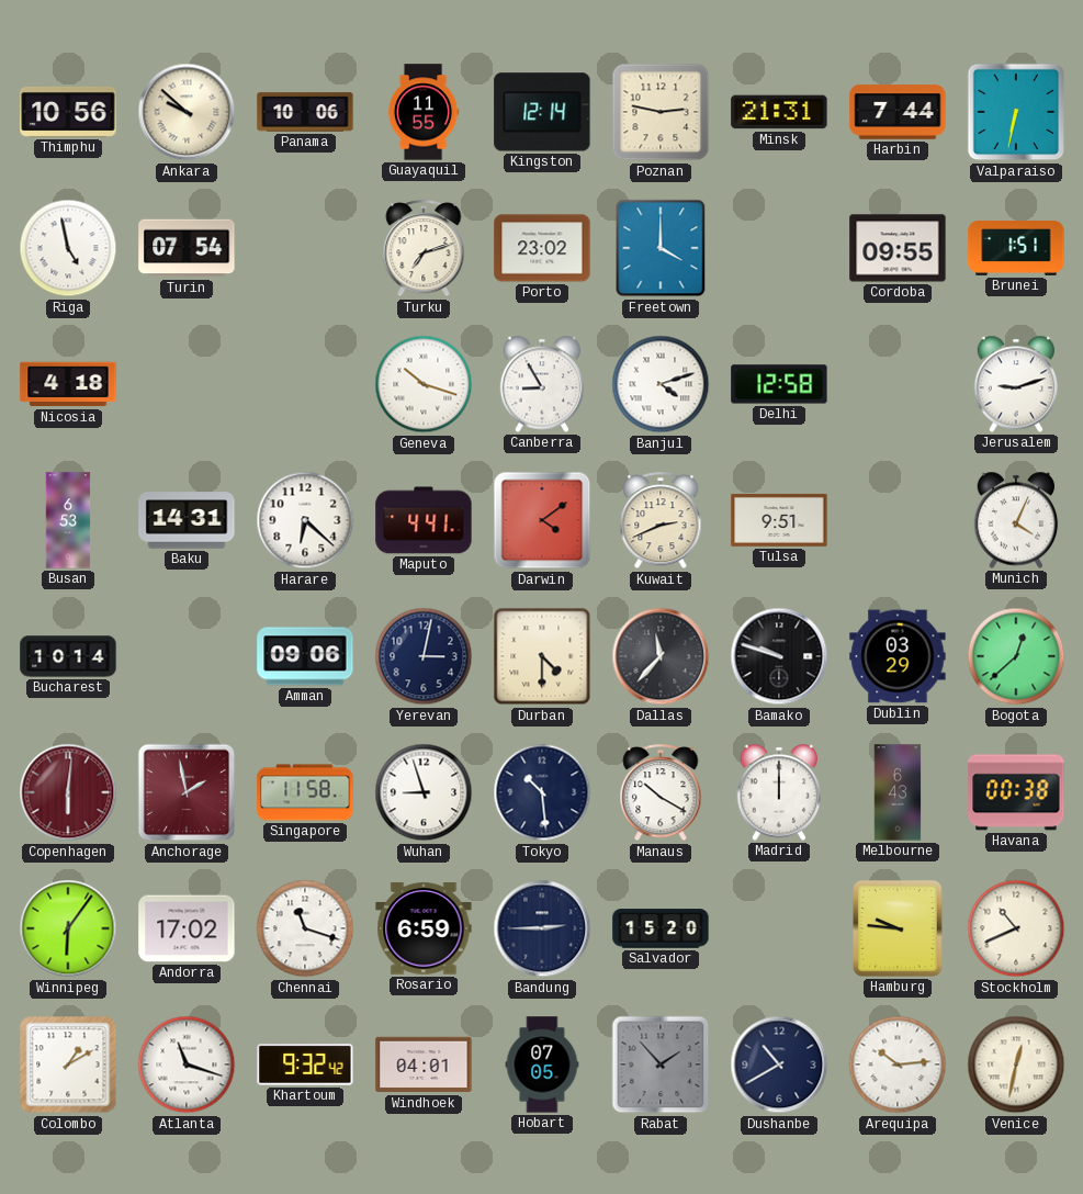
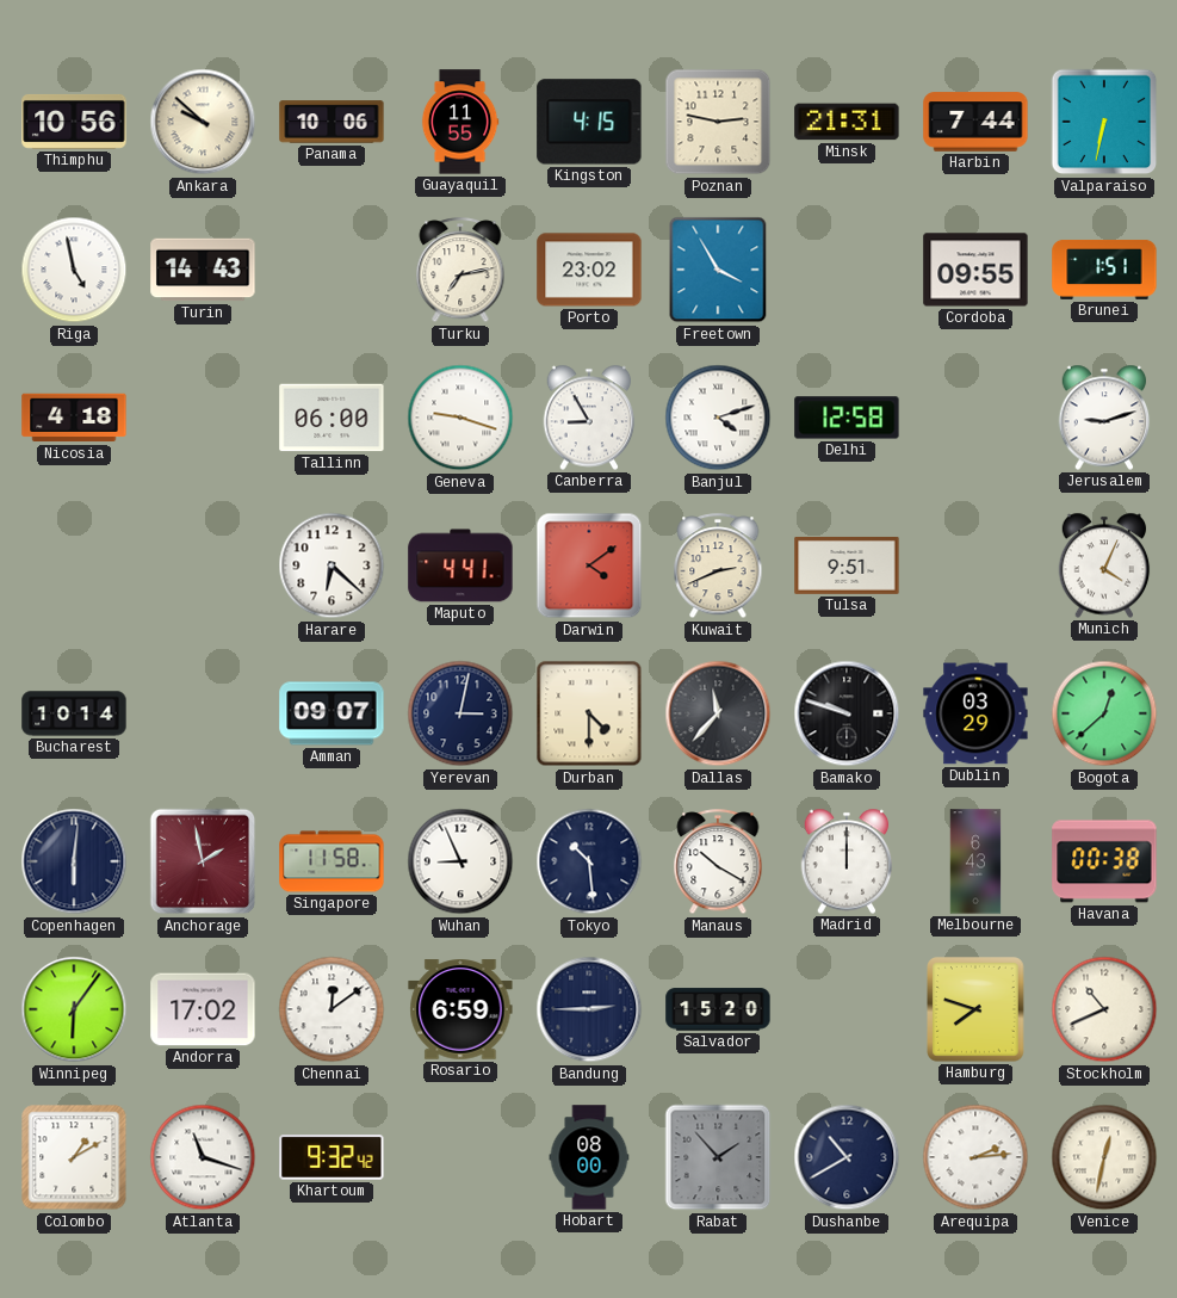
Kingston: 12:14 -> 4:15
Turin: 07:54 -> 14:43
Turku: 7:12 -> 7:13
Freetown: 4:00 -> 3:55
Tallinn: none -> 06:00
Geneva: 10:18 -> 9:18
Busan: 6:53 -> none
Baku: 14:31 -> none
Amman: 09:06 -> 09:07
Copenhagen dial: burgundy -> navy
Wuhan: 8:57 -> 8:56
Chennai: 11:18 -> 12:09
Hamburg: 9:46 -> 7:48
Windhoek: 04:01 -> none
Hobart: 07:05 -> 08:00
Arequipa: 10:14 -> 2:14
